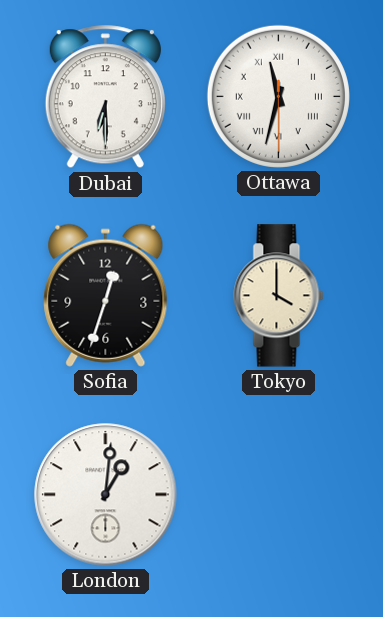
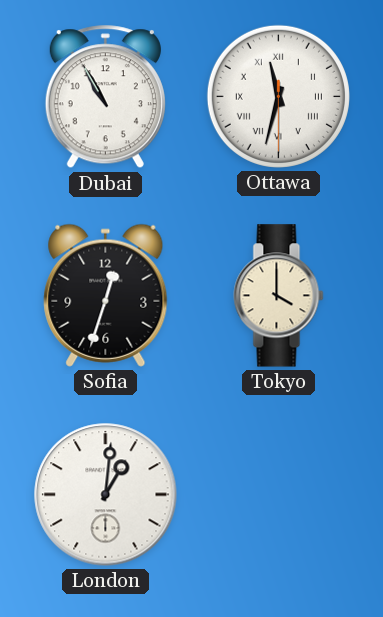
Dubai: 6:30 -> 10:55
